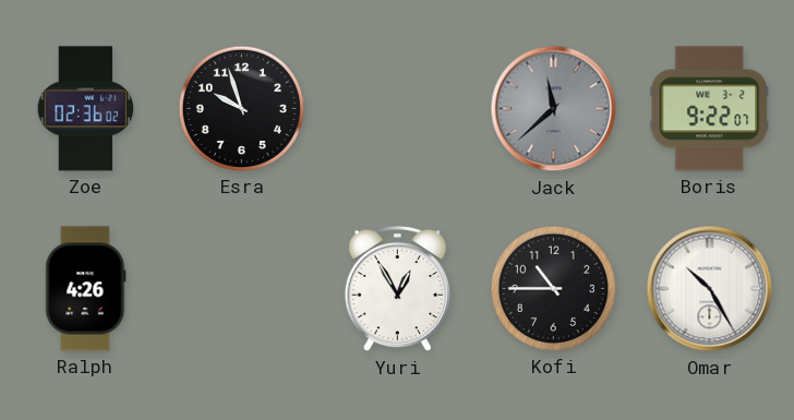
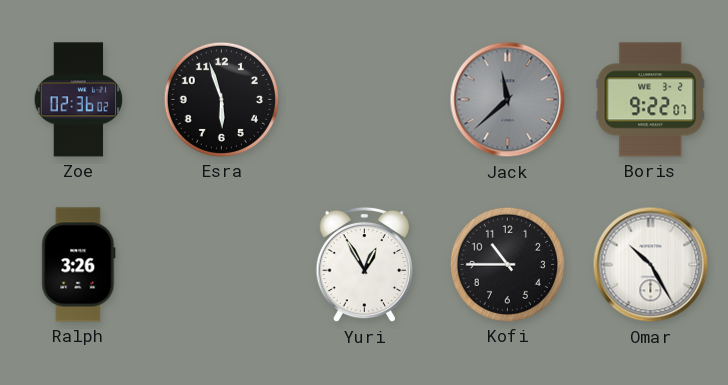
Esra: 9:57 -> 5:57
Ralph: 4:26 -> 3:26
